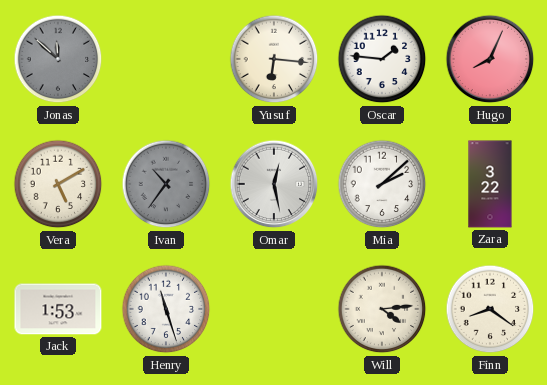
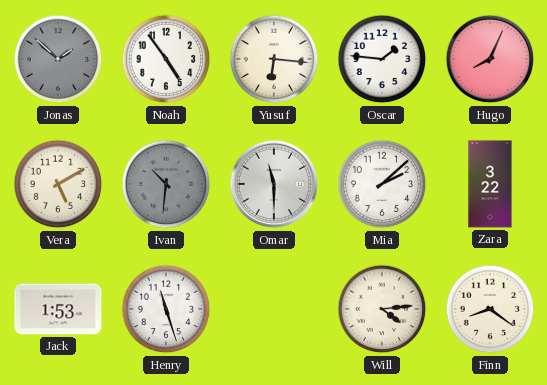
Jonas: 11:52 -> 1:52
Noah: none -> 4:54
Ivan: 10:36 -> 10:31
Omar: 12:28 -> 11:30
